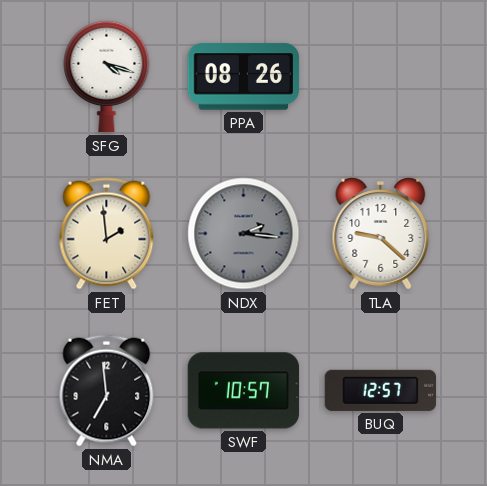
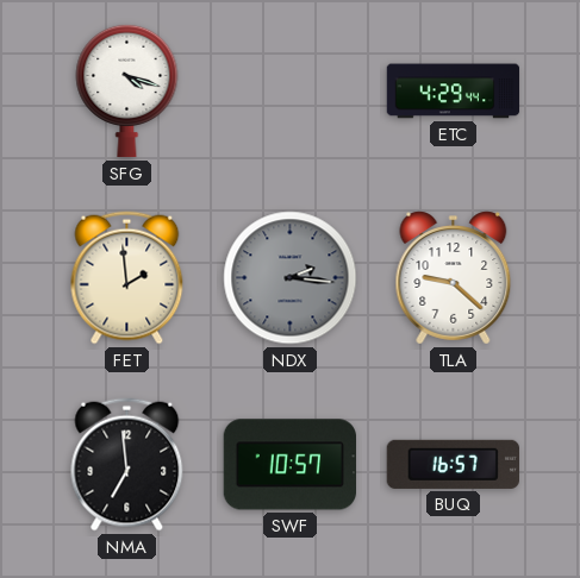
PPA: 08:26 -> none
ETC: none -> 4:29
BUQ: 12:57 -> 16:57
